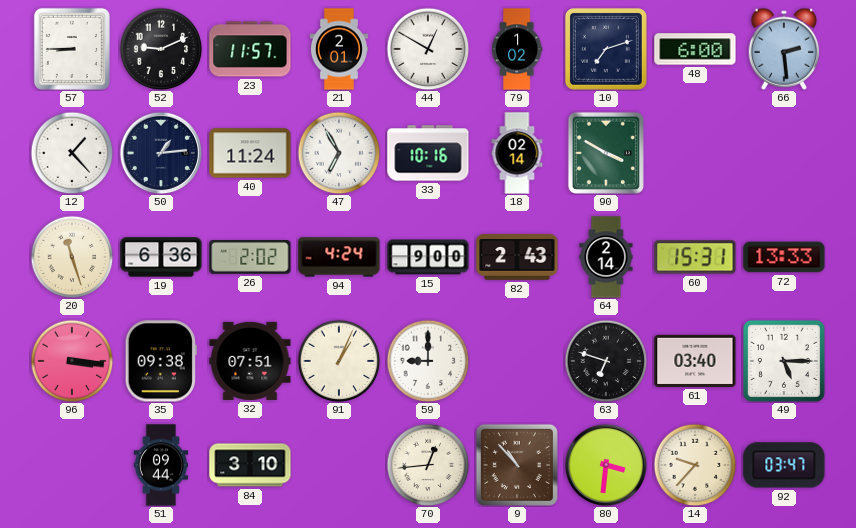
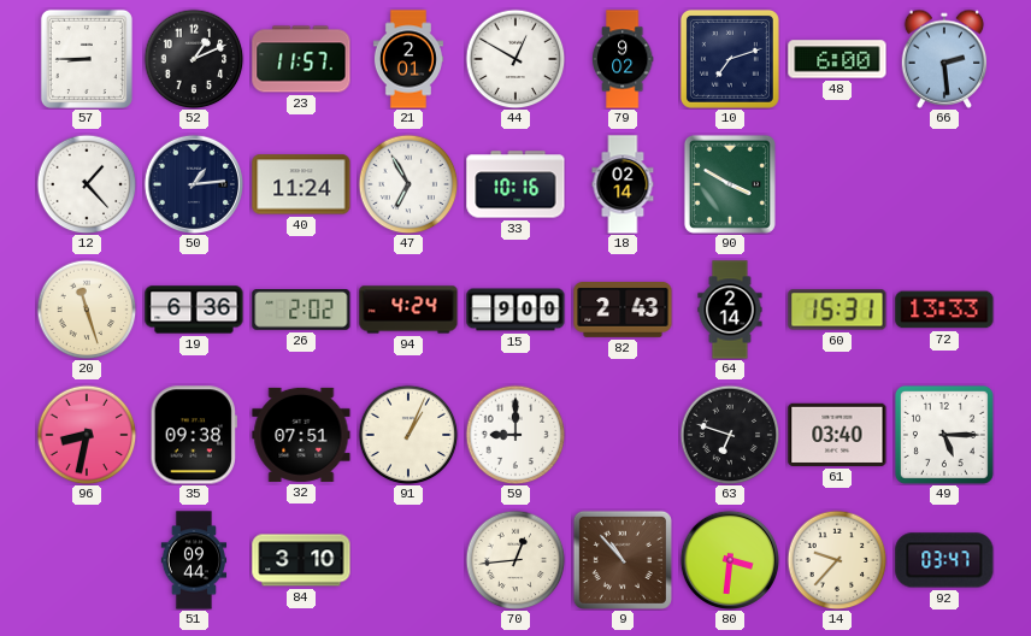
52: 9:11 -> 1:11
79: 1:02 -> 9:02
96: 3:16 -> 8:32
